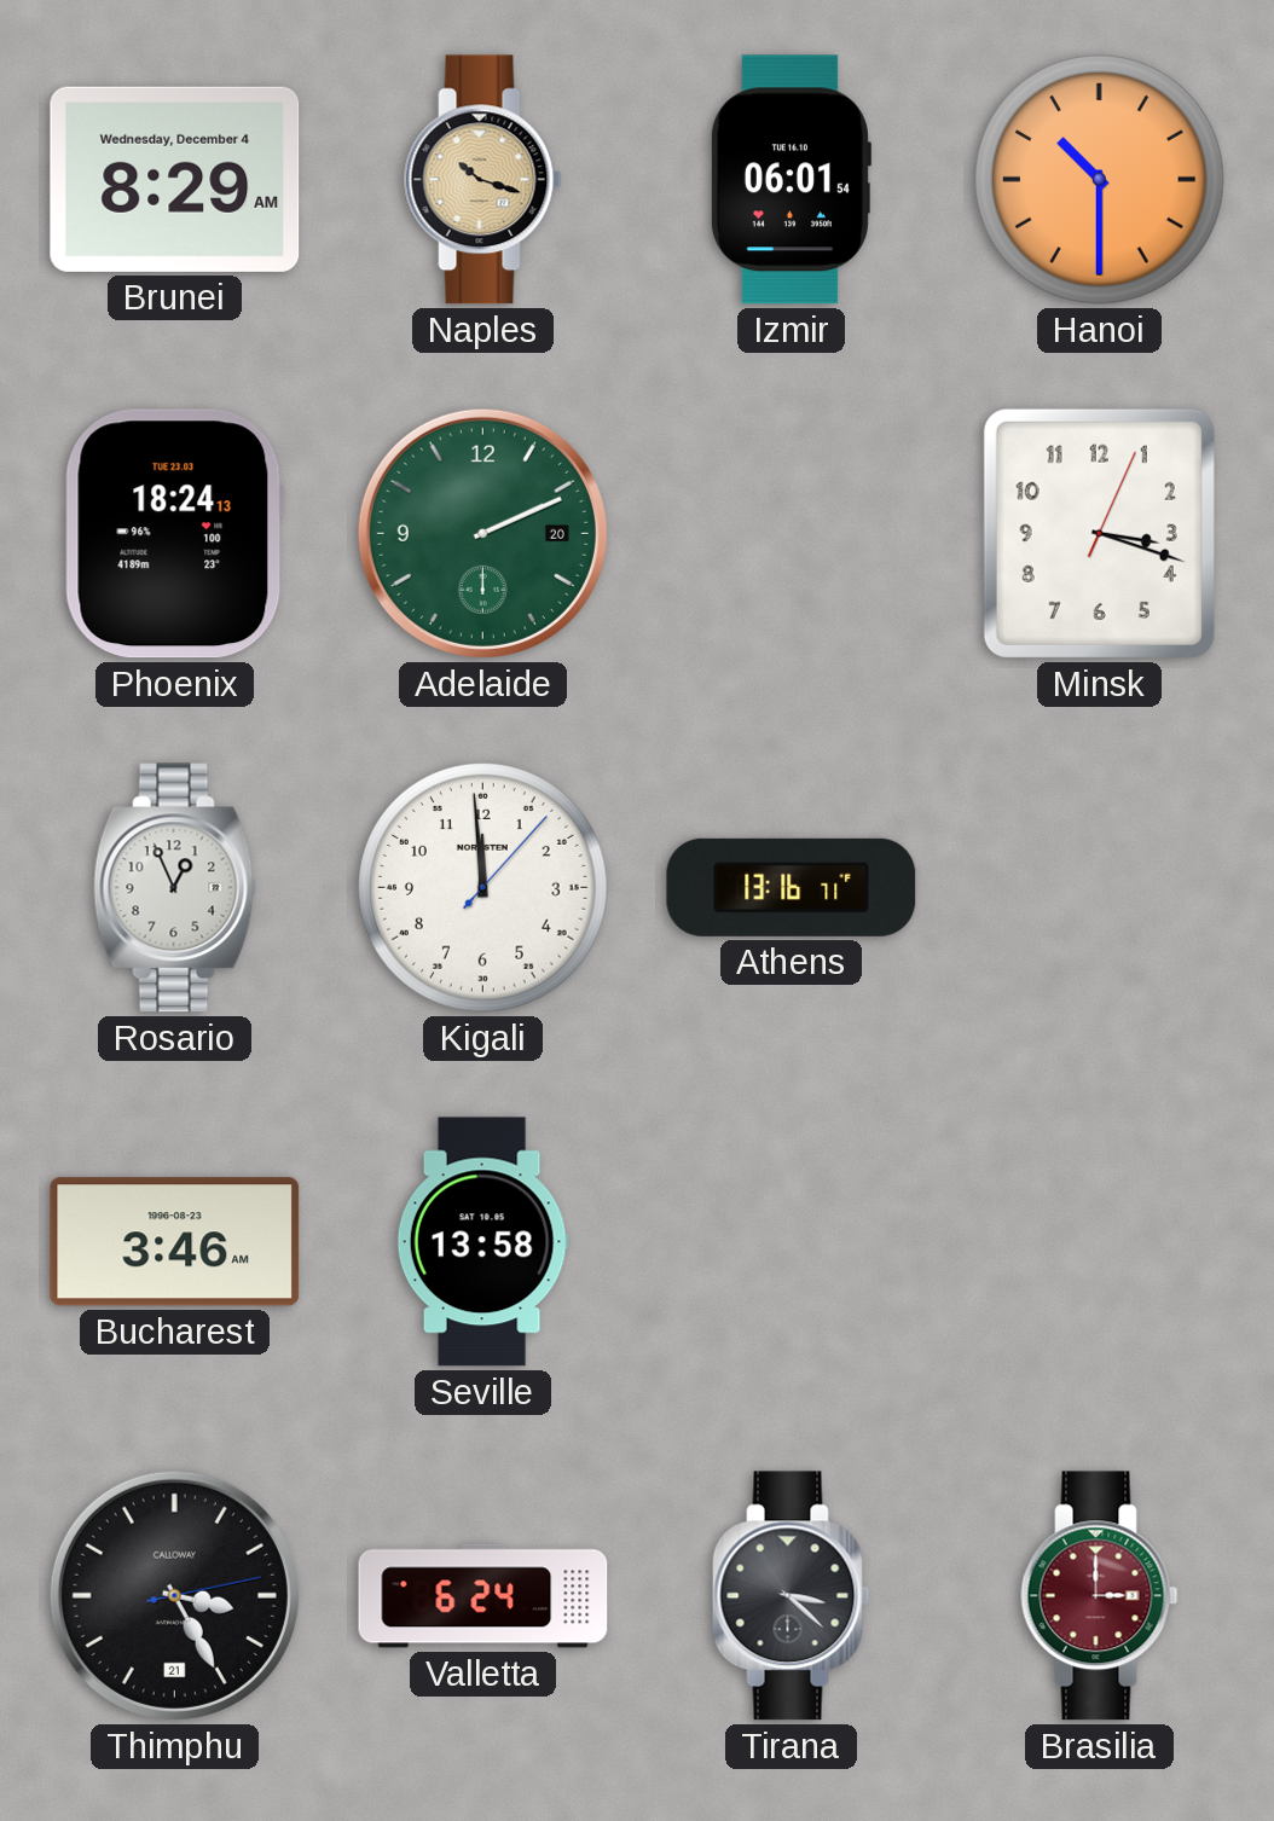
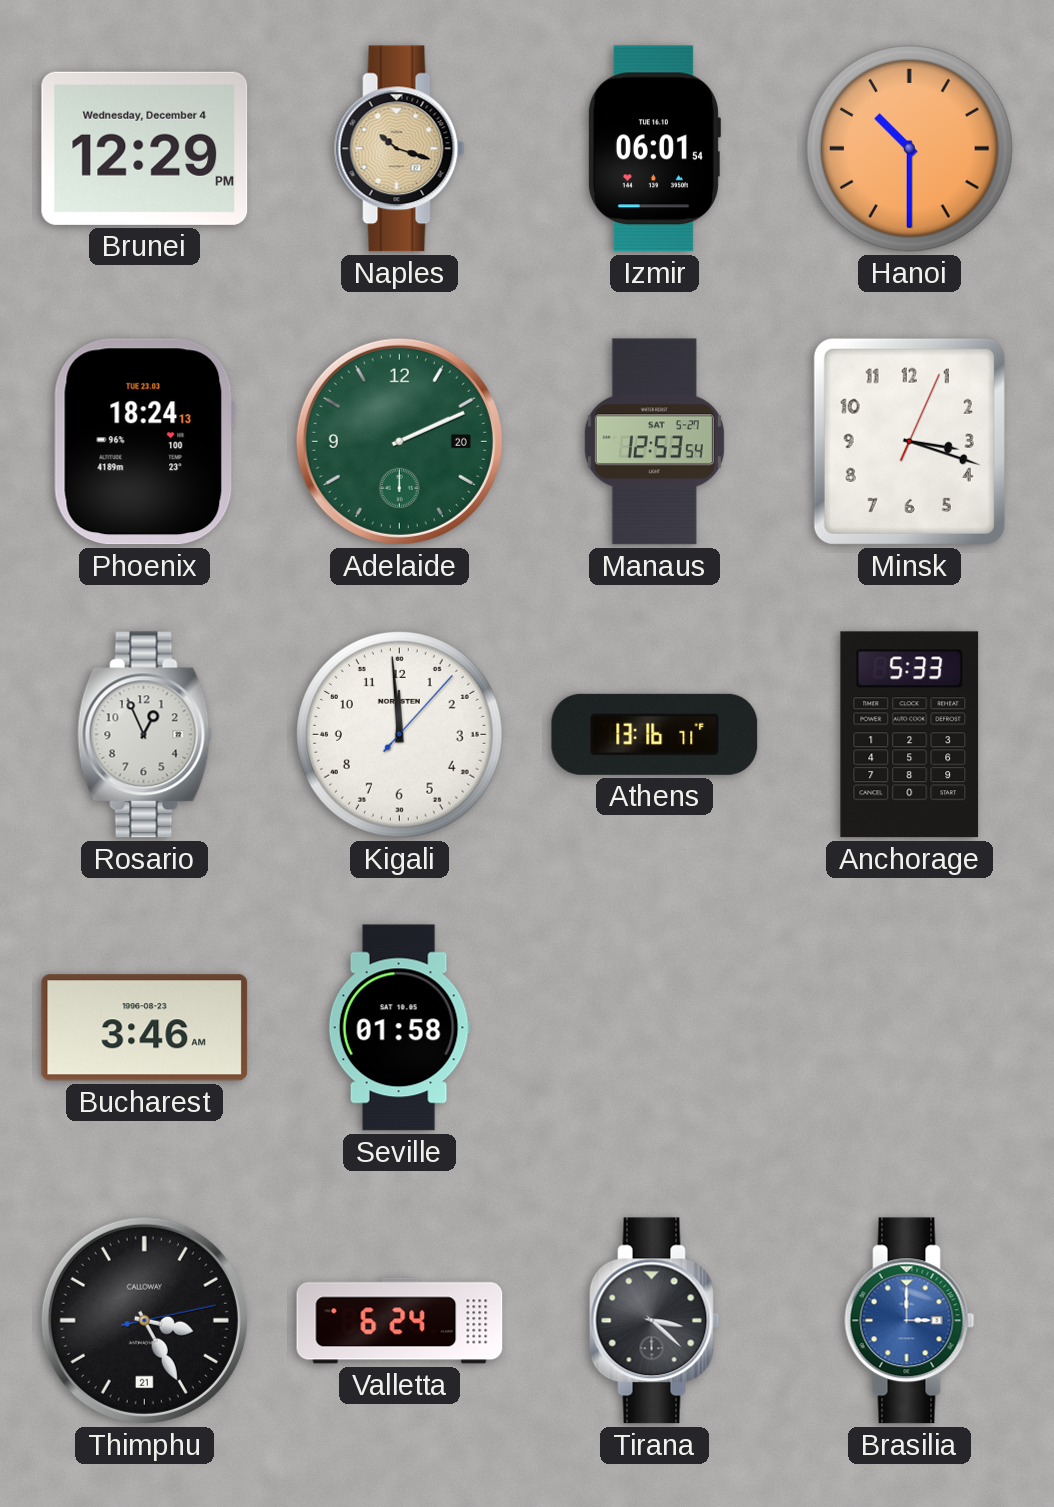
Brunei: 8:29 -> 12:29
Manaus: none -> 12:53
Anchorage: none -> 5:33
Seville: 13:58 -> 01:58
Brasilia dial: burgundy -> blue
